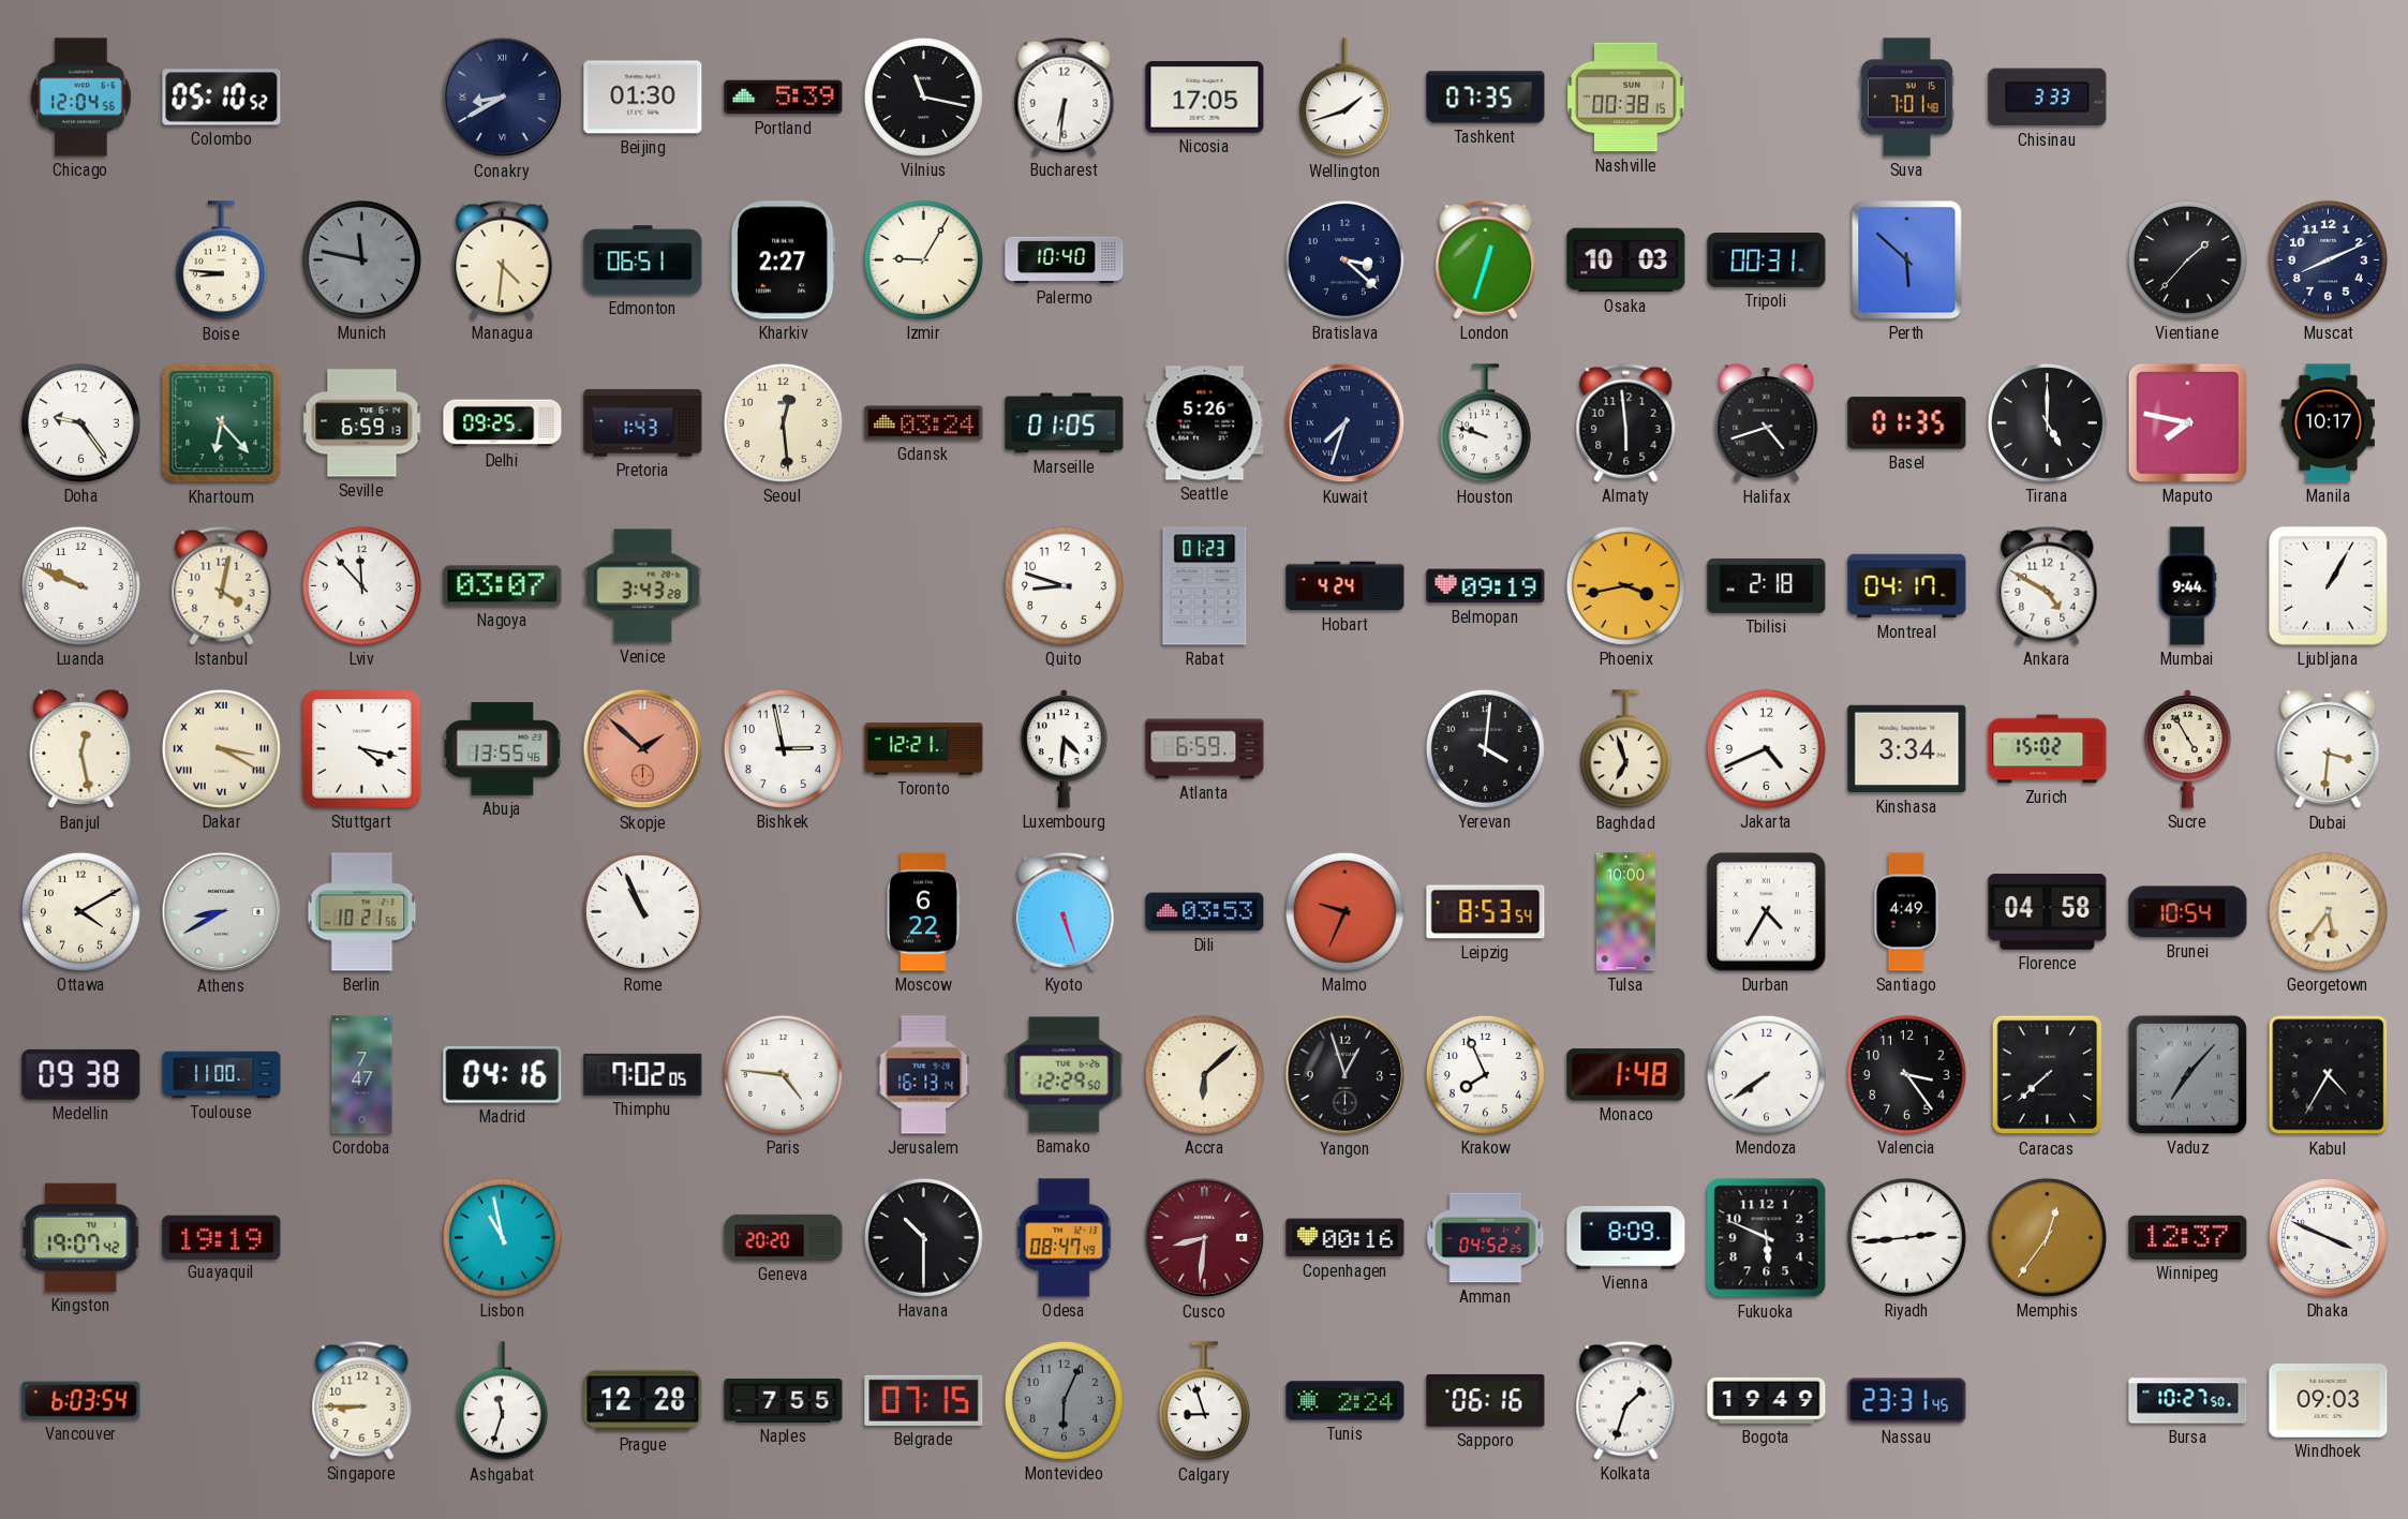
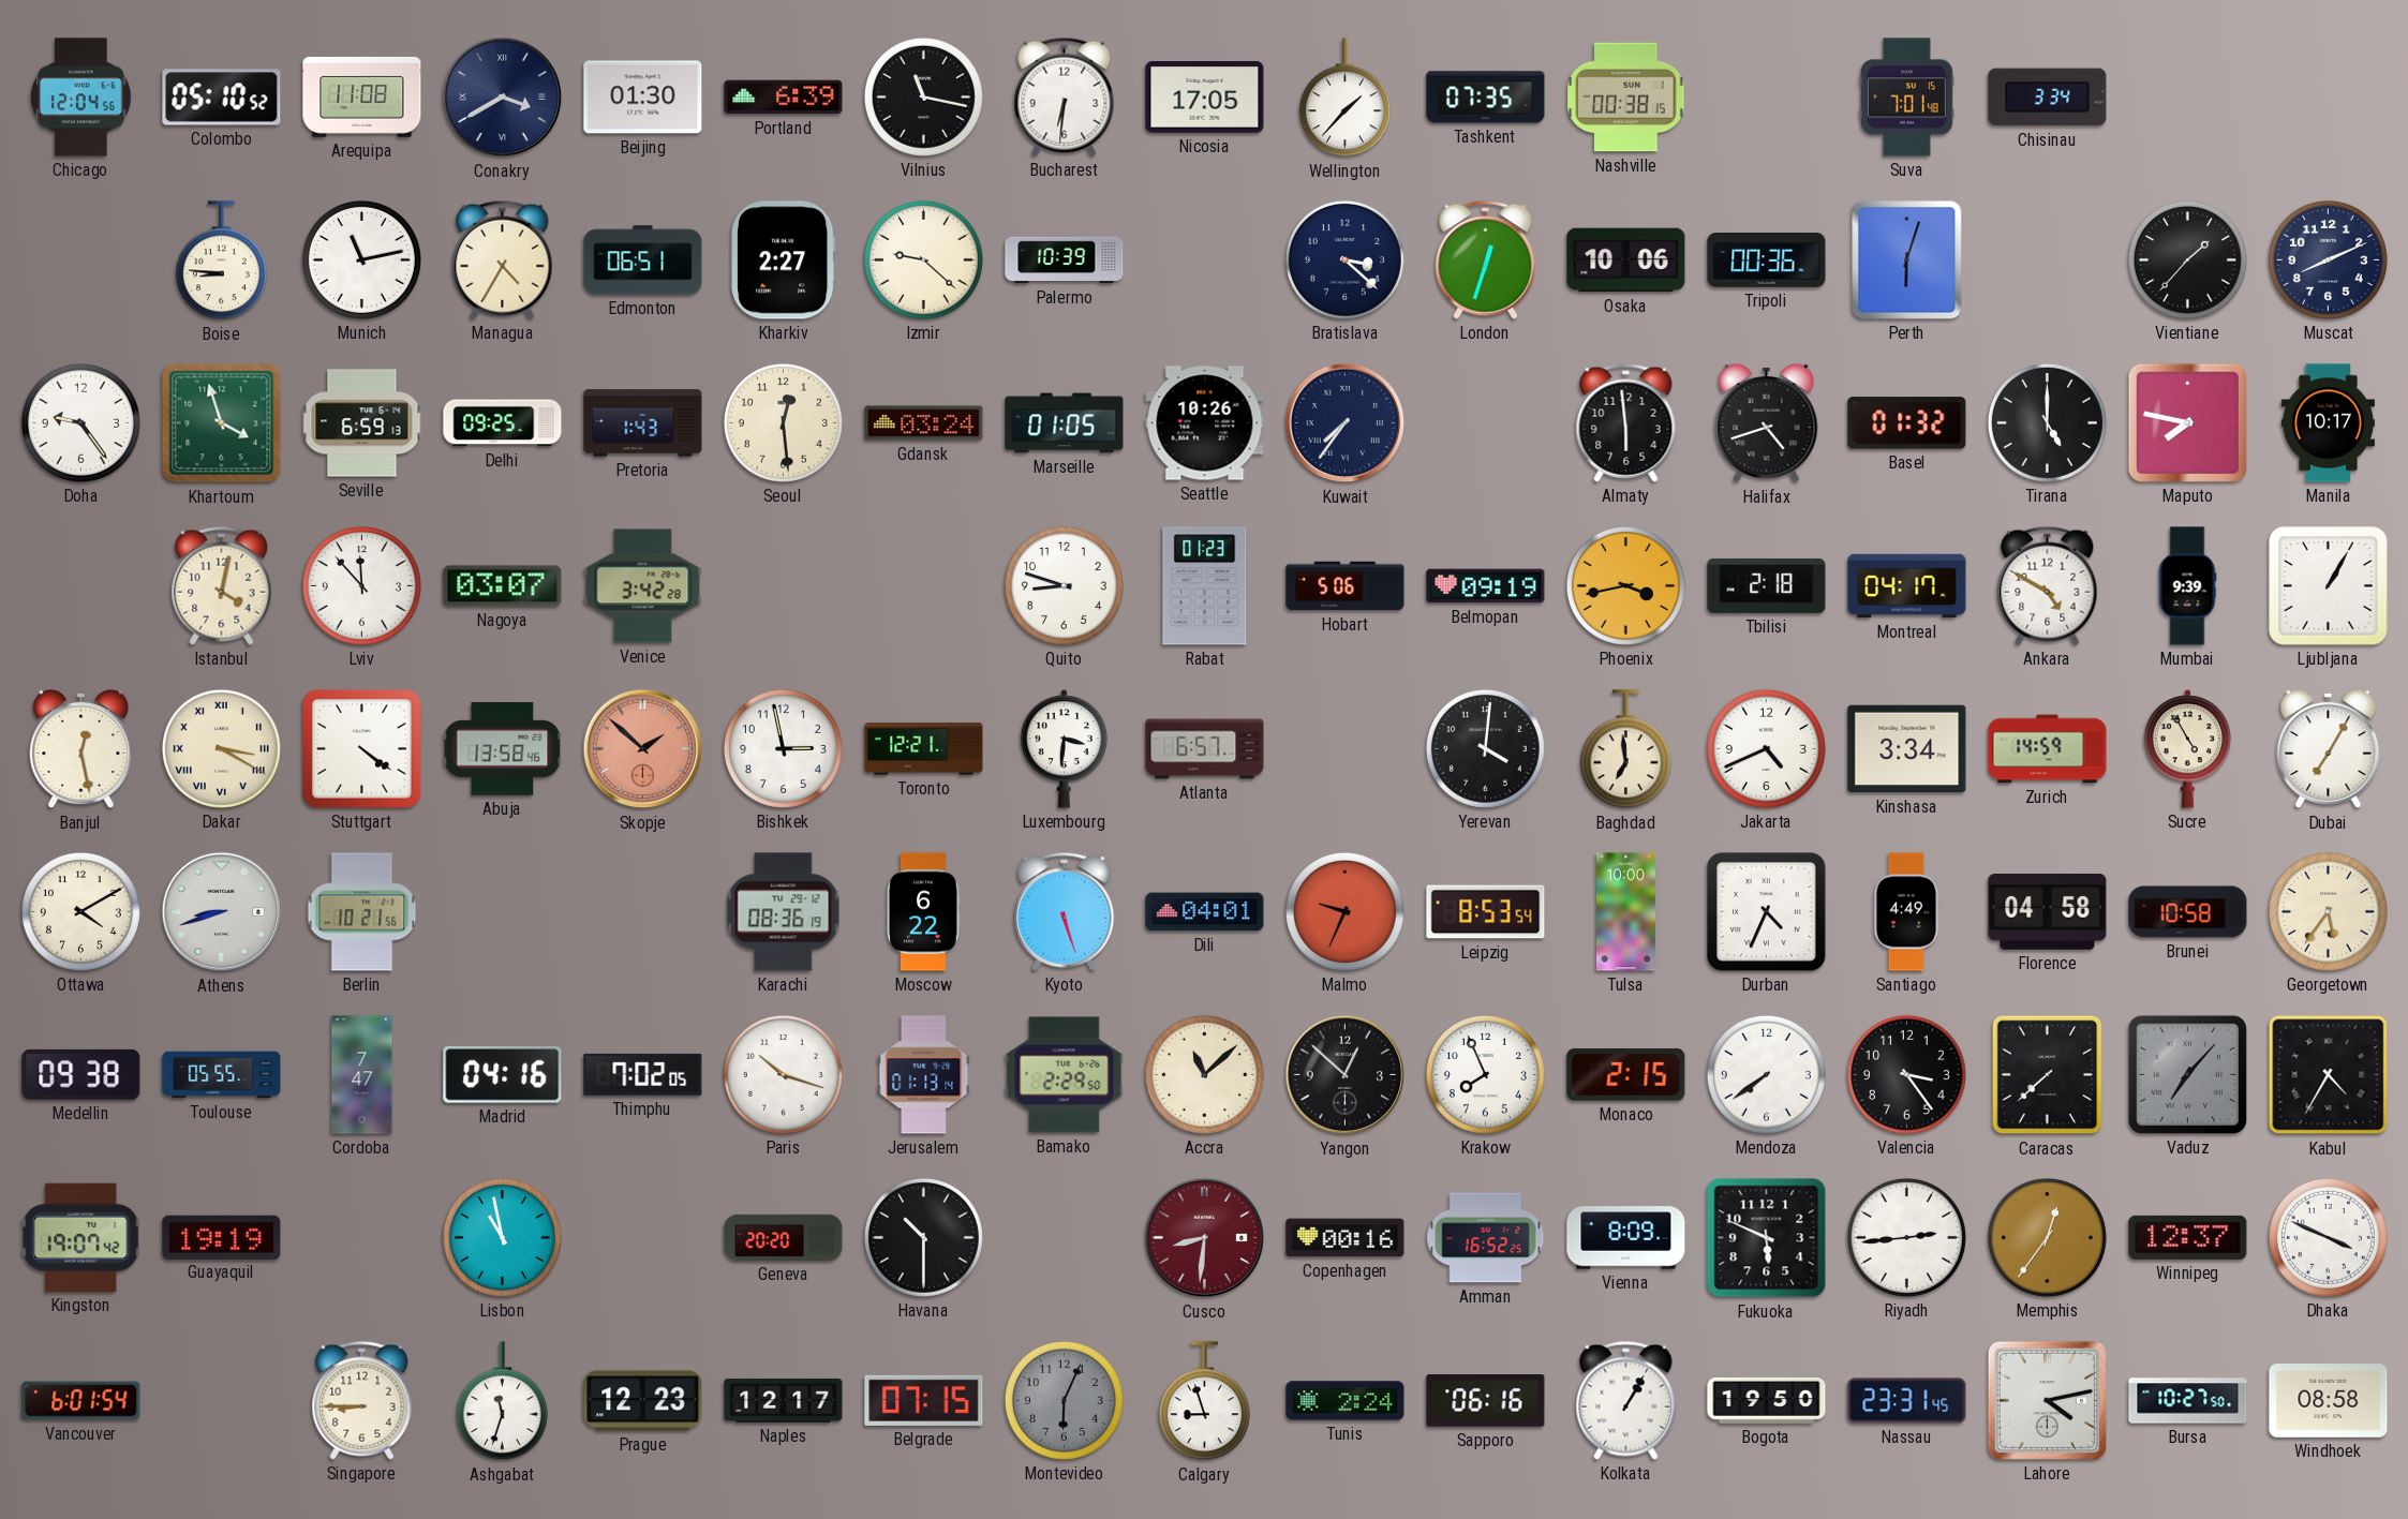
Arequipa: none -> 11:08
Conakry: 8:40 -> 3:40
Portland: 5:39 -> 6:39
Wellington: 1:42 -> 1:37
Chisinau: 3:33 -> 3:34
Munich: 11:47 -> 11:13
Munich dial: grey -> white
Managua: 4:31 -> 4:35
Izmir: 9:05 -> 9:22
Palermo: 10:40 -> 10:39
Osaka: 10:03 -> 10:06
Tripoli: 00:31 -> 00:36
Perth: 5:52 -> 6:03
Khartoum: 6:23 -> 3:57
Seattle: 5:26 -> 10:26
Kuwait: 7:33 -> 7:36
Houston: 9:48 -> none
Basel: 01:35 -> 01:32
Luanda: 9:49 -> none
Venice: 3:43 -> 3:42
Hobart: 4:24 -> 5:06
Mumbai: 9:44 -> 9:39
Stuttgart: 4:17 -> 4:21
Abuja: 13:55 -> 13:58
Luxembourg: 4:31 -> 3:31
Atlanta: 6:59 -> 6:57
Baghdad: 6:57 -> 6:59
Zurich: 15:02 -> 14:59
Dubai: 3:31 -> 7:05
Athens: 8:40 -> 8:42
Rome: 10:56 -> none
Karachi: none -> 08:36
Dili: 03:53 -> 04:01
Durban: 4:35 -> 4:34
Brunei: 10:54 -> 10:58
Toulouse: 11:00 -> 05:55
Paris: 4:46 -> 10:18
Jerusalem: 16:13 -> 01:13
Bamako: 12:29 -> 2:29
Accra: 6:08 -> 11:08
Yangon: 12:57 -> 12:52
Monaco: 1:48 -> 2:15
Odesa: 08:47 -> none
Amman: 04:52 -> 16:52
Vancouver: 6:03 -> 6:01
Prague: 12:28 -> 12:23
Naples: 7:55 -> 12:17
Kolkata: 1:33 -> 1:05
Bogota: 19:49 -> 19:50
Lahore: none -> 4:13
Windhoek: 09:03 -> 08:58
